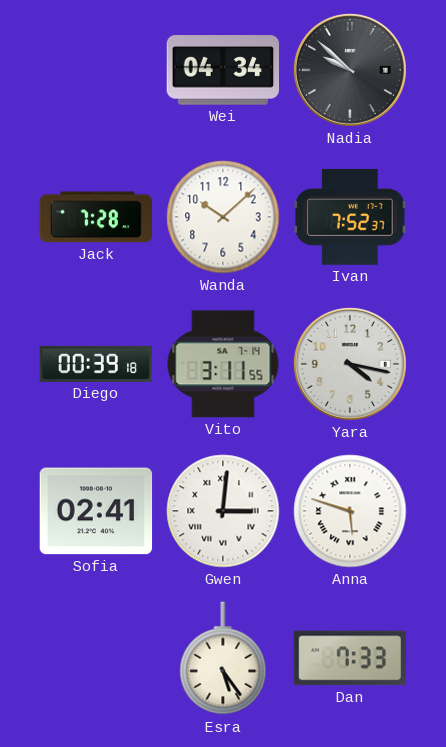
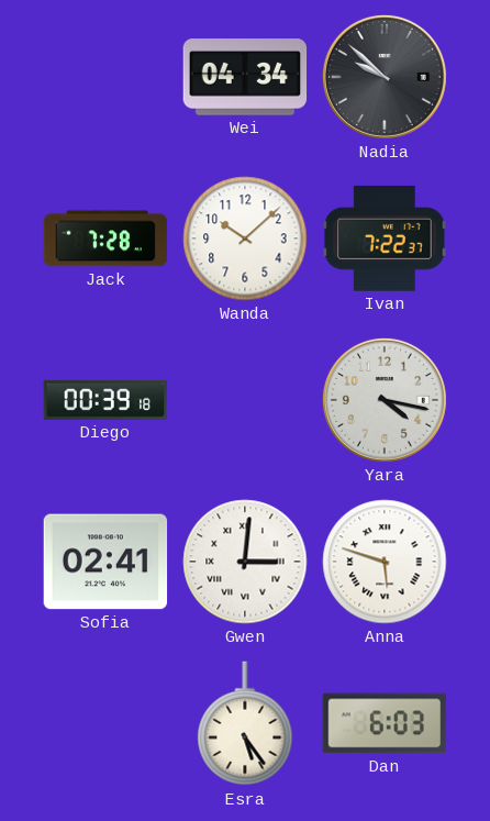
Ivan: 7:52 -> 7:22
Vito: 3:11 -> none
Dan: 7:33 -> 6:03
